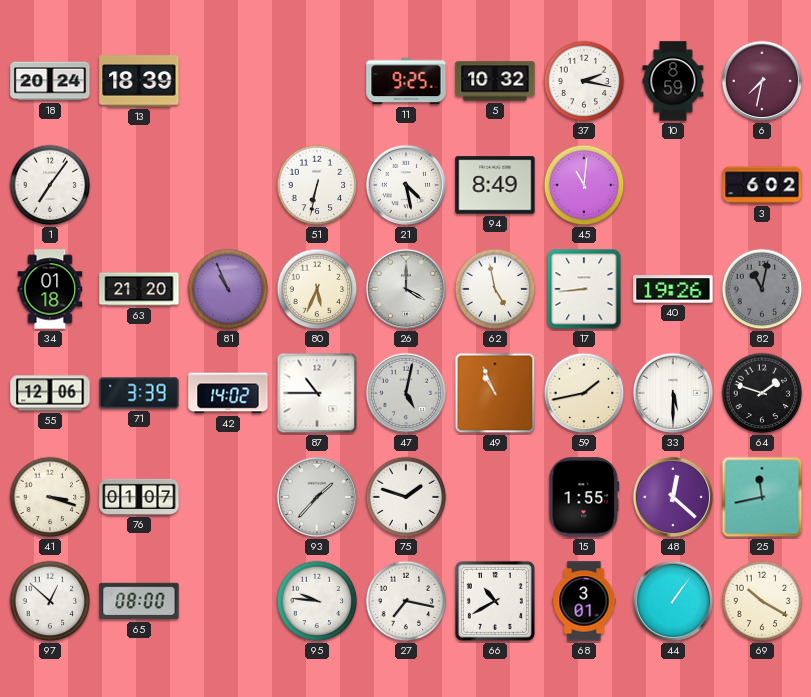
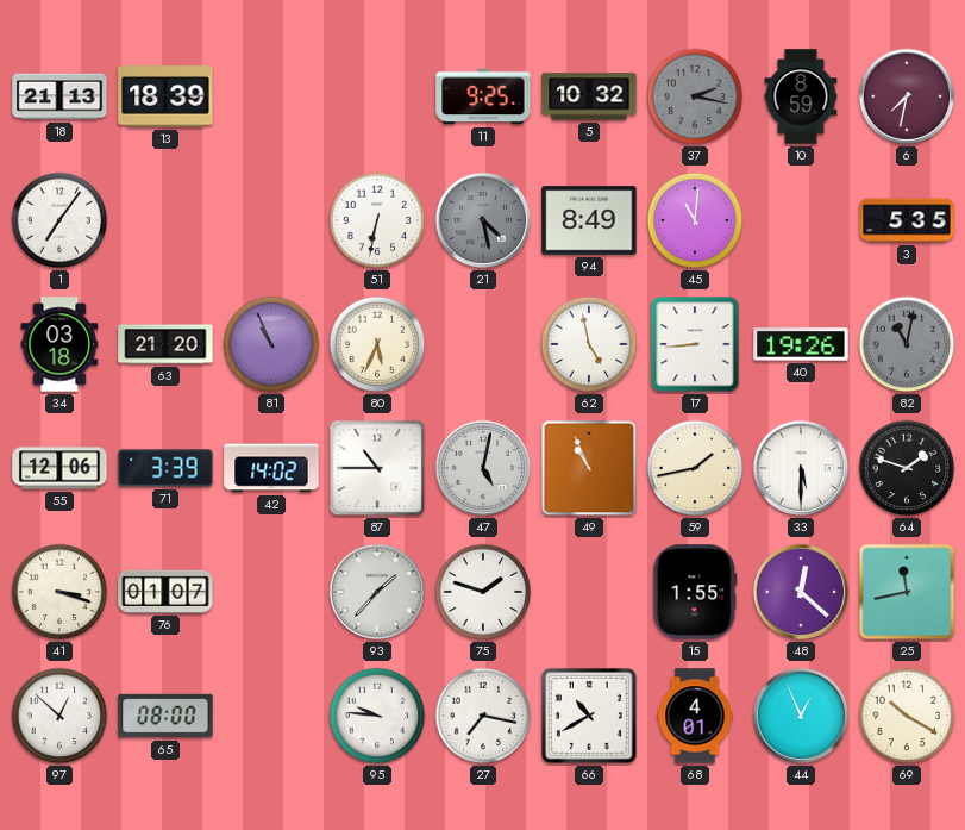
18: 20:24 -> 21:13
37 dial: white -> grey
21 dial: white -> grey
3: 6:02 -> 5:35
34: 01:18 -> 03:18
26: 4:00 -> none
68: 3:01 -> 4:01
44: 1:06 -> 12:56
